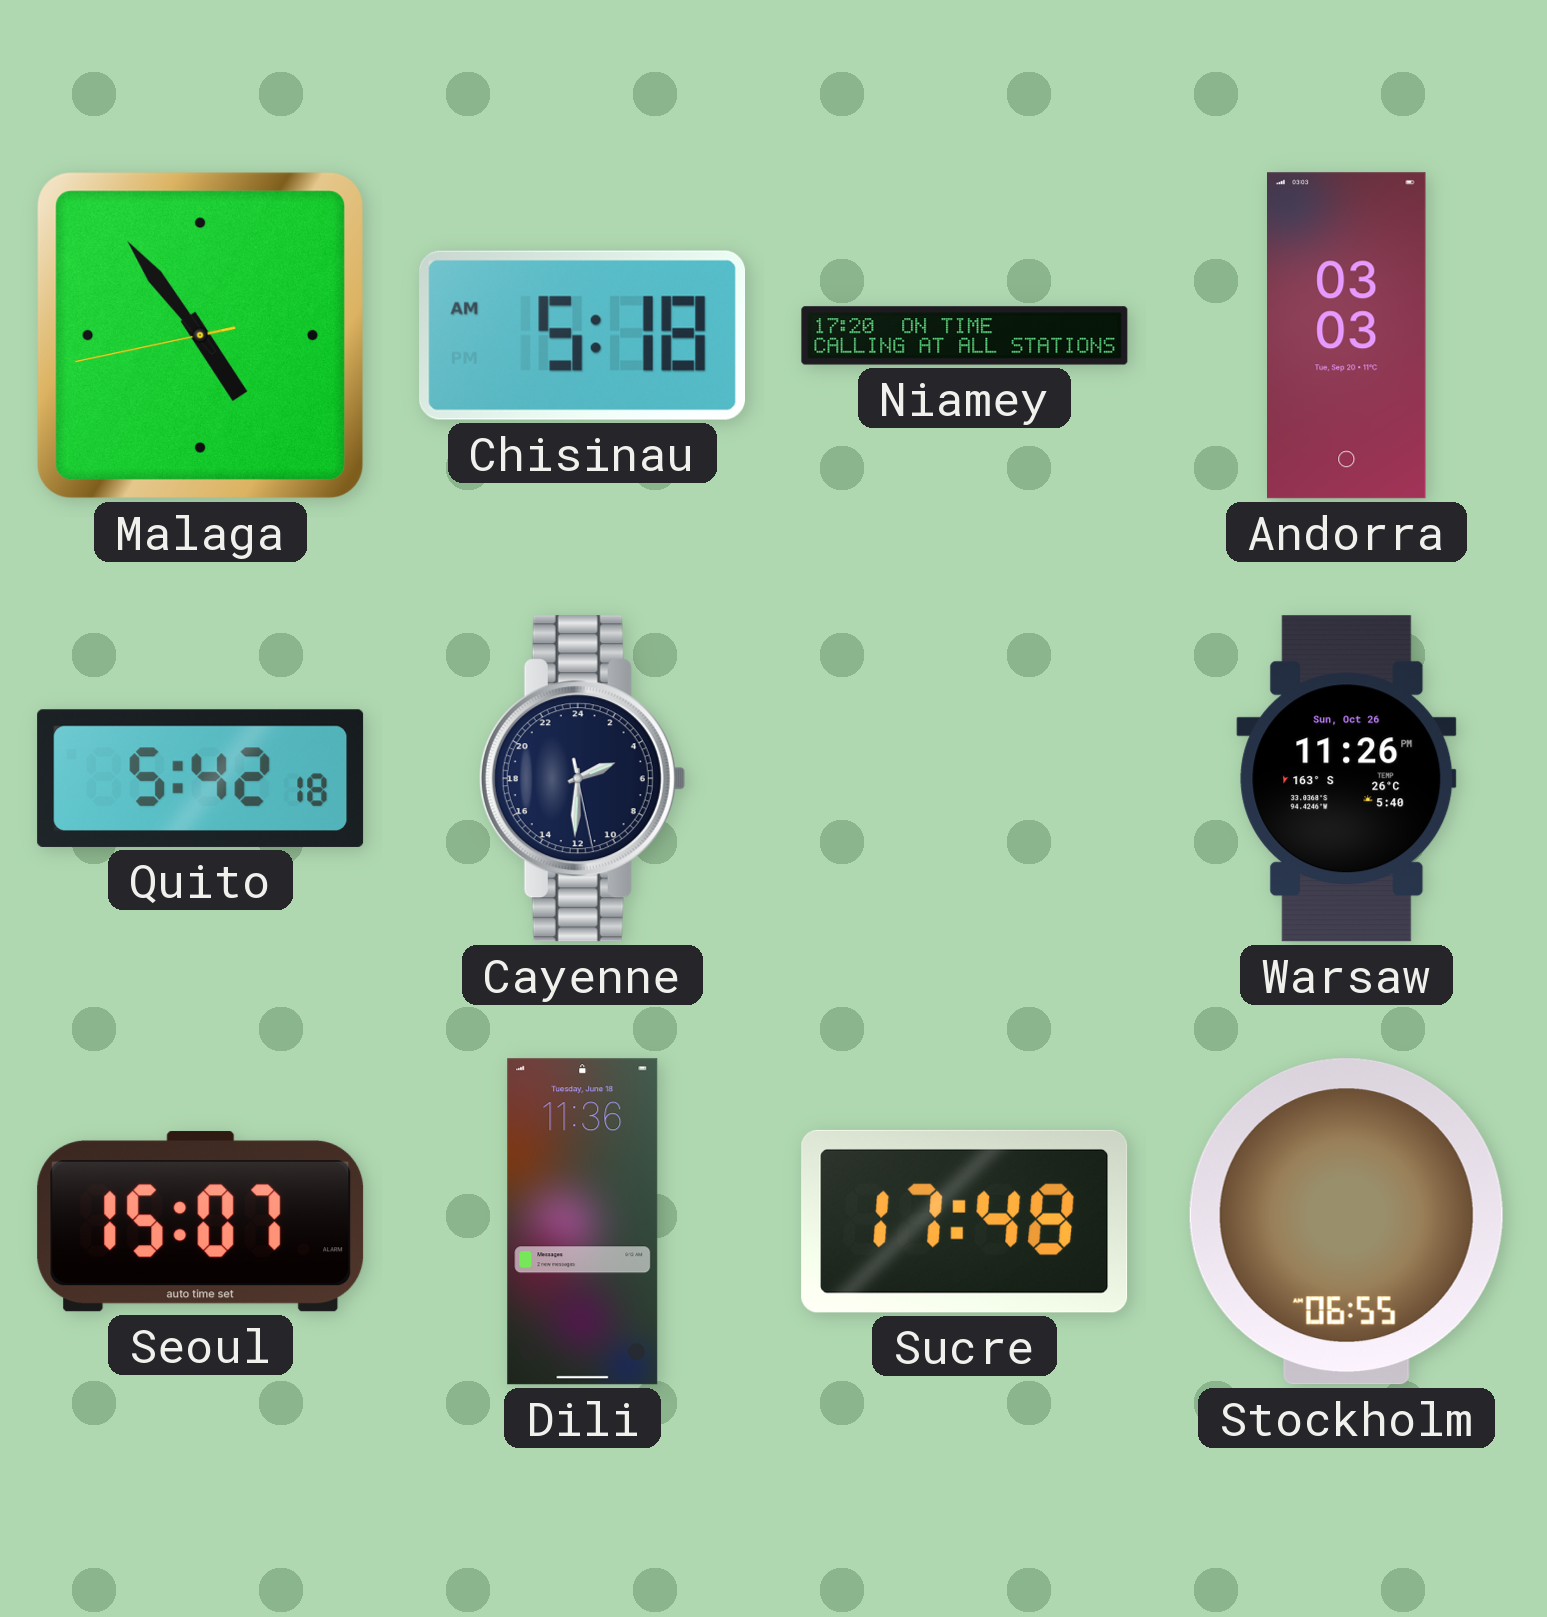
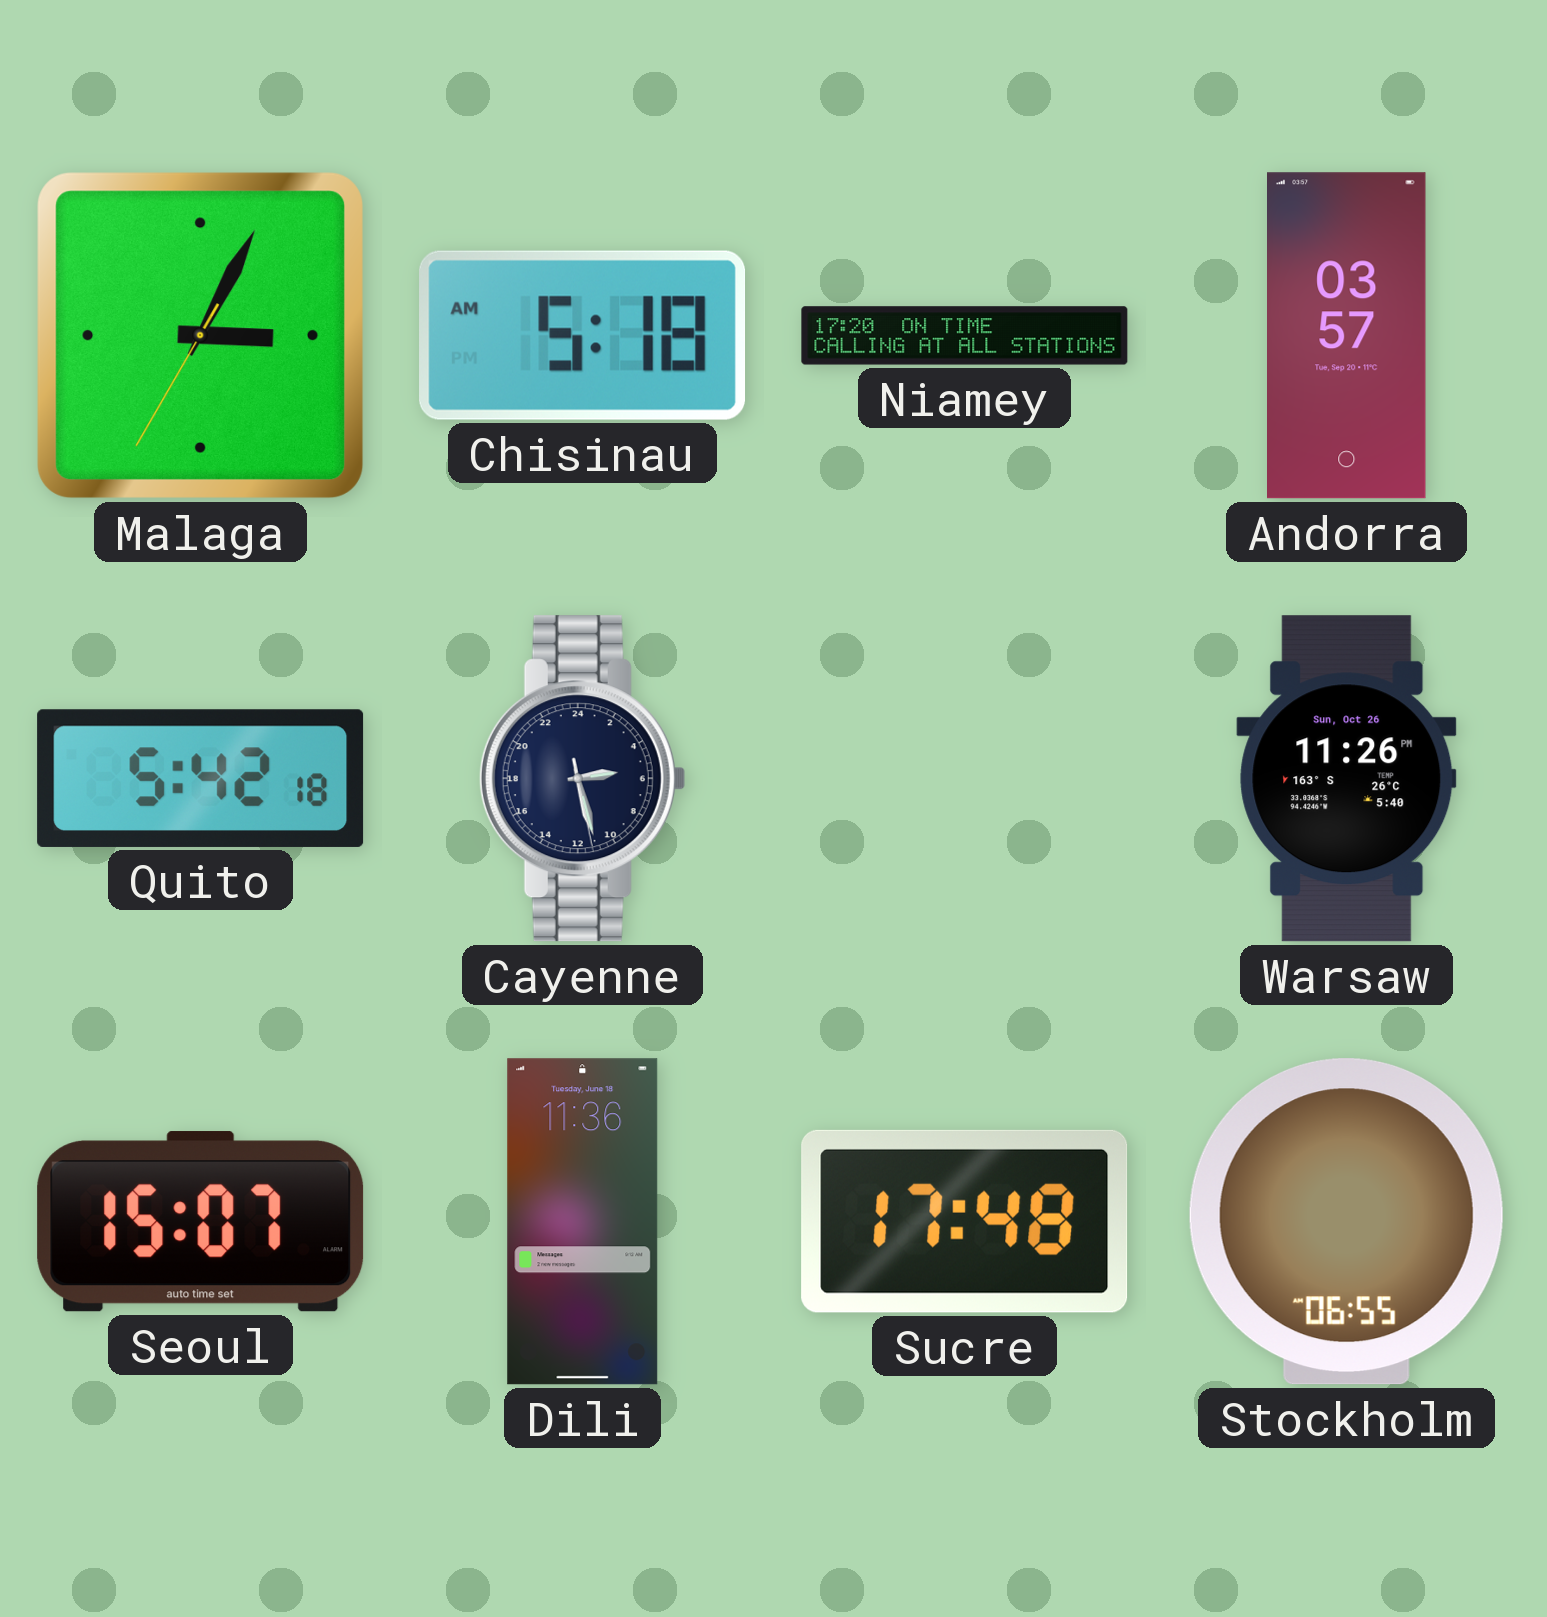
Malaga: 4:53 -> 3:04
Andorra: 03:03 -> 03:57
Cayenne: 4:30 -> 5:27
